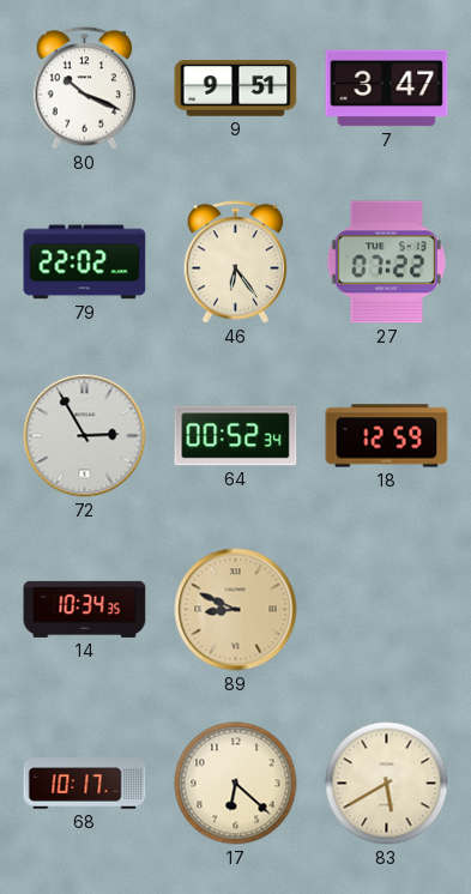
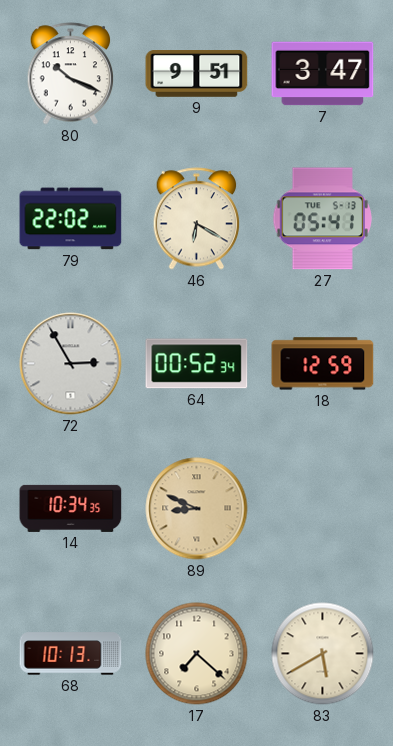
46: 6:24 -> 6:20
27: 07:22 -> 05:41
68: 10:17 -> 10:13
17: 6:22 -> 7:22
